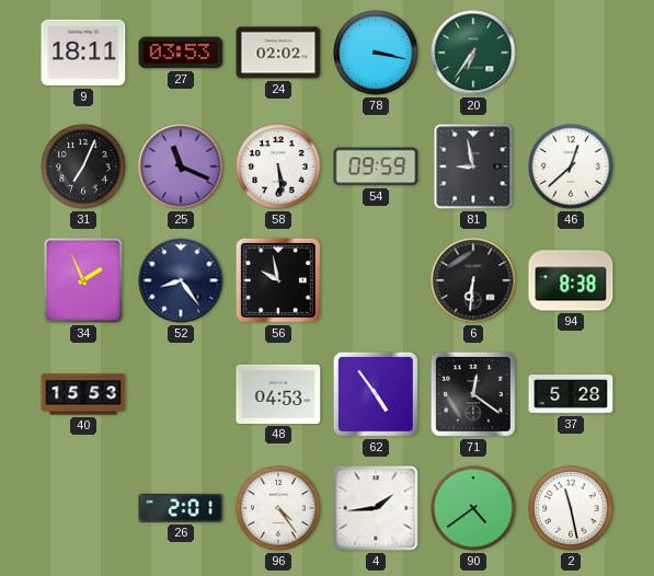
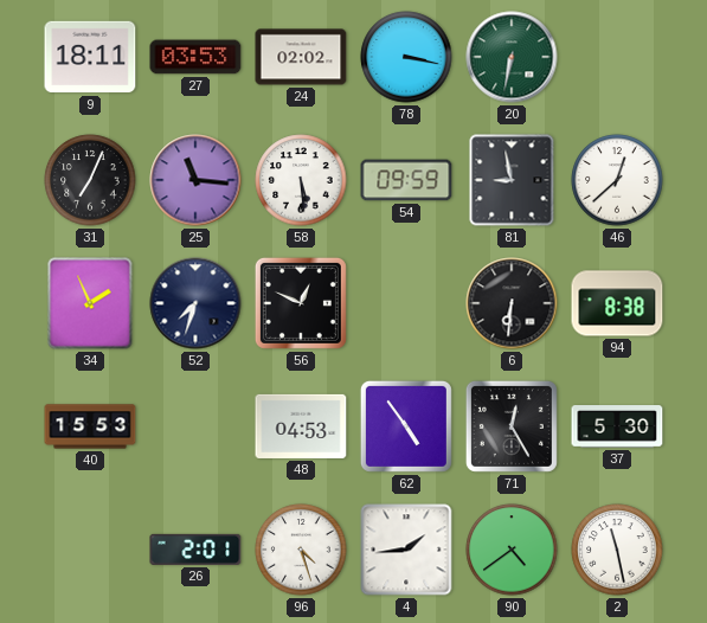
20: 6:36 -> 6:32
25: 11:19 -> 11:16
52: 8:24 -> 7:33
56: 9:58 -> 12:49
71: 12:21 -> 12:25
37: 5:28 -> 5:30
96: 4:24 -> 4:27
